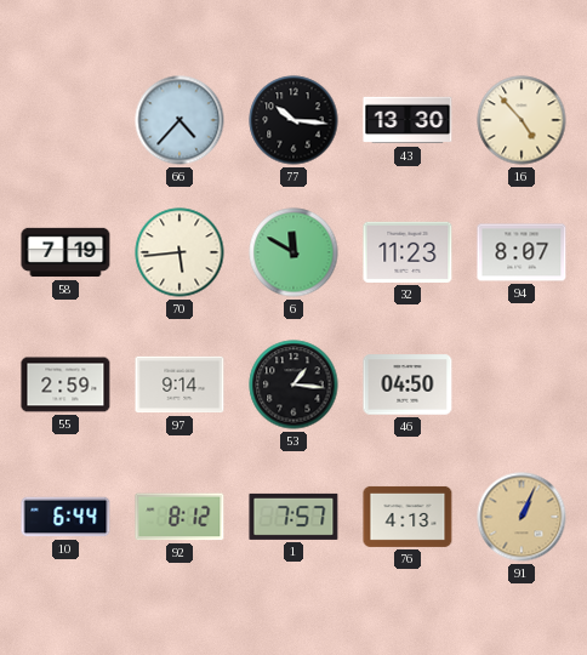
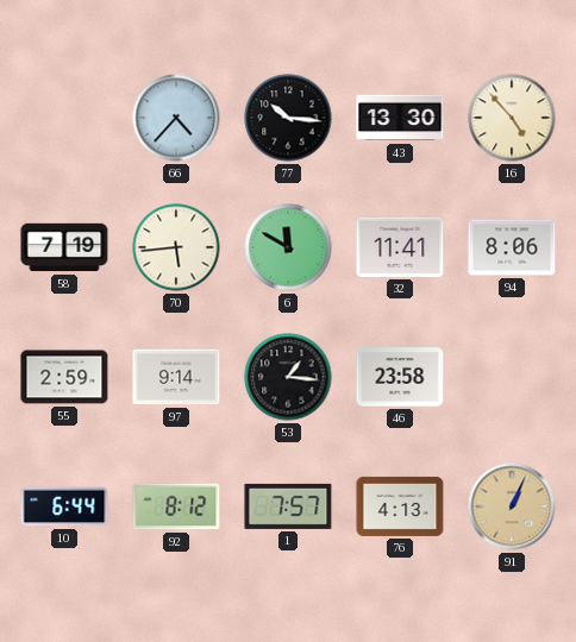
32: 11:23 -> 11:41
94: 8:07 -> 8:06
46: 04:50 -> 23:58
